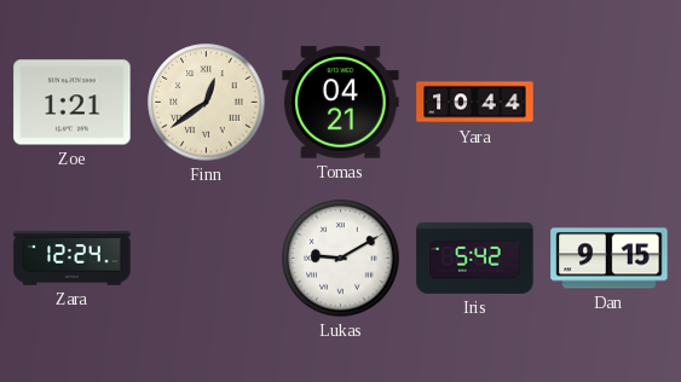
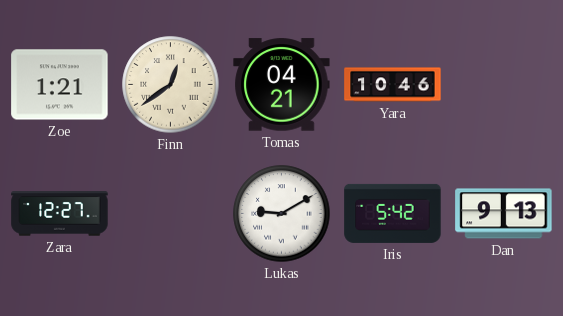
Yara: 10:44 -> 10:46
Zara: 12:24 -> 12:27
Dan: 9:15 -> 9:13
